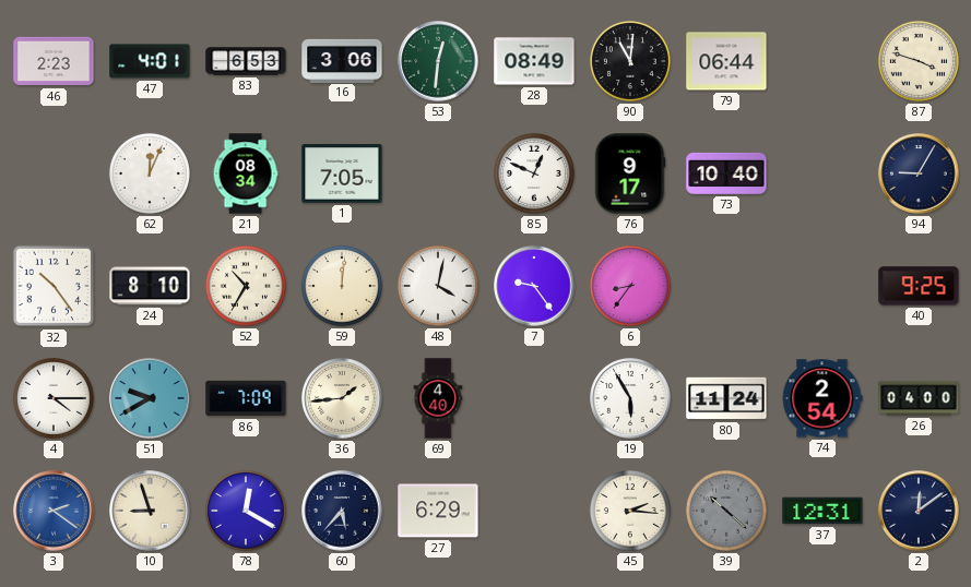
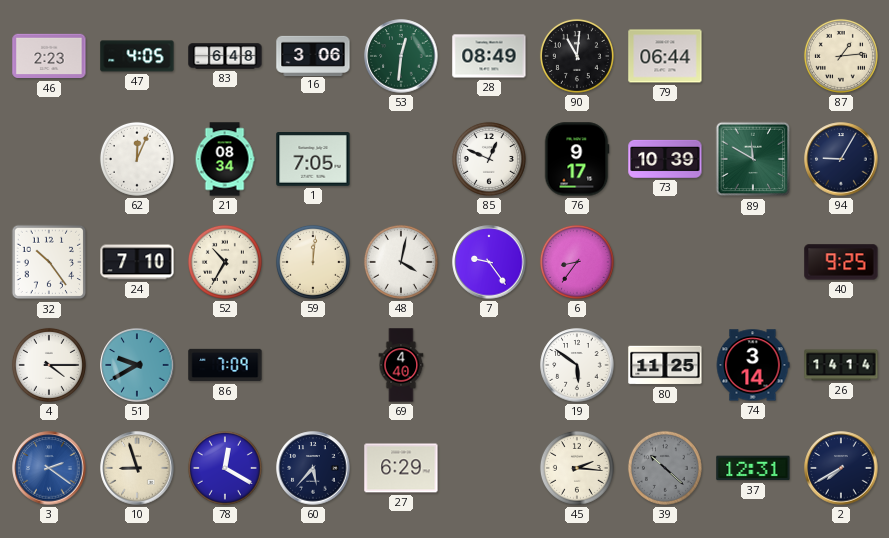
47: 4:01 -> 4:05
83: 6:53 -> 6:48
87: 3:48 -> 1:14
73: 10:40 -> 10:39
89: none -> 11:50
24: 8:10 -> 7:10
36: 1:44 -> none
19: 5:55 -> 5:51
80: 11:24 -> 11:25
74: 2:54 -> 3:14
26: 04:00 -> 14:14
2: 12:09 -> 7:40
